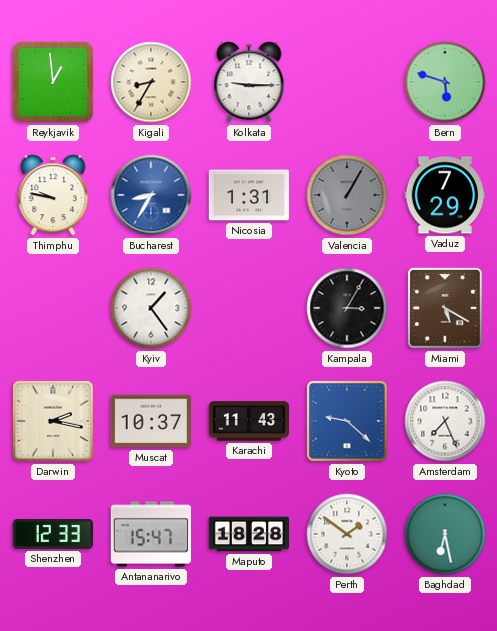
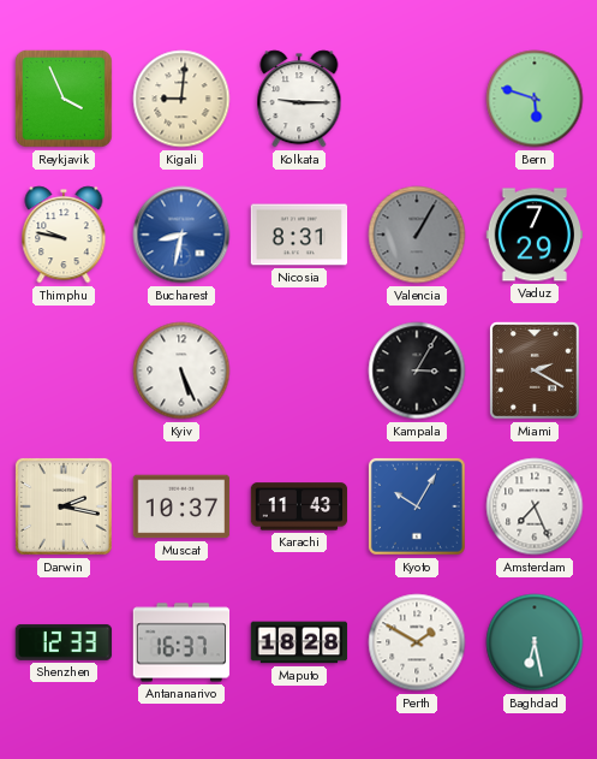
Reykjavik: 12:59 -> 3:56
Kigali: 8:35 -> 9:01
Bucharest: 8:35 -> 8:32
Nicosia: 1:31 -> 8:31
Kyiv: 1:24 -> 5:26
Miami: 5:20 -> 2:20
Kyoto: 9:22 -> 10:05
Antananarivo: 15:47 -> 16:37
Perth: 1:51 -> 1:50
